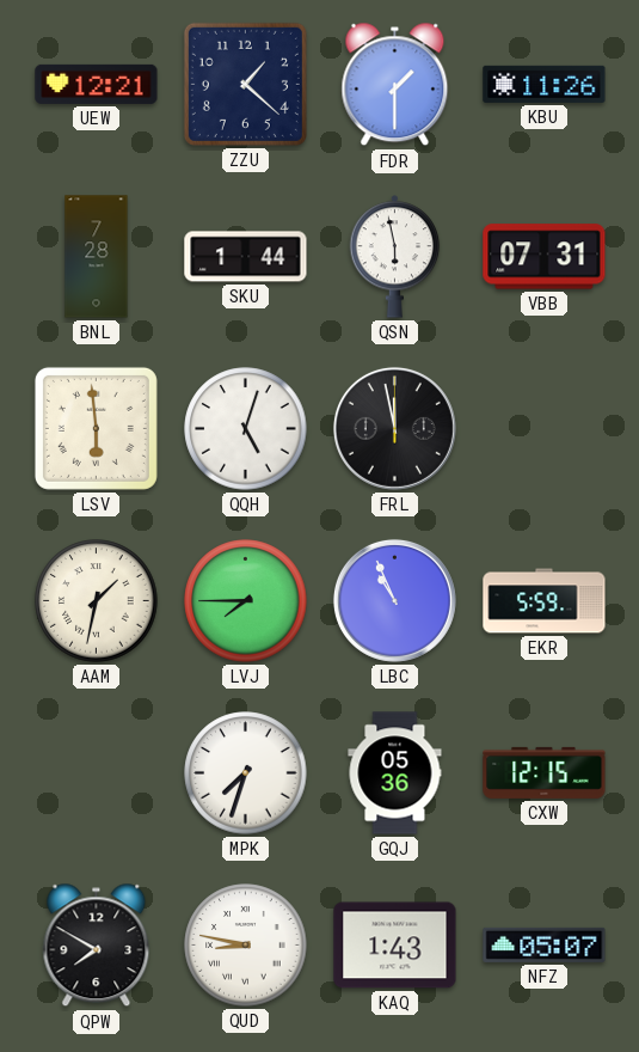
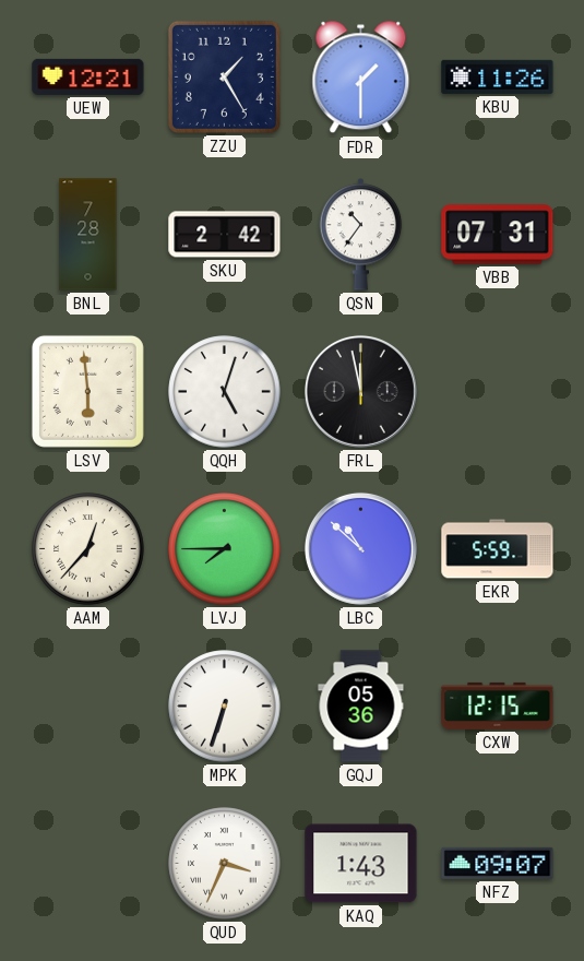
ZZU: 1:22 -> 1:25
SKU: 1:44 -> 2:42
QSN: 5:58 -> 10:36
AAM: 1:32 -> 12:37
LBC: 10:56 -> 10:52
MPK: 7:33 -> 6:33
QPW: 7:50 -> none
QUD: 8:47 -> 3:34
NFZ: 05:07 -> 09:07
